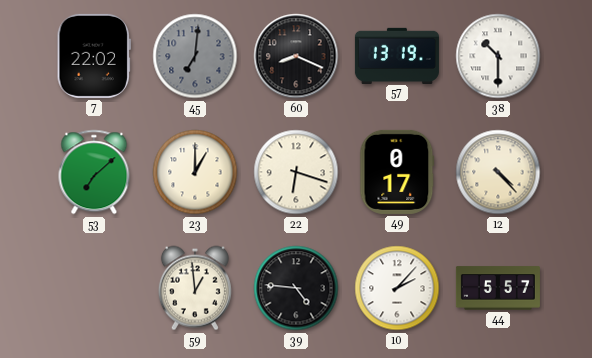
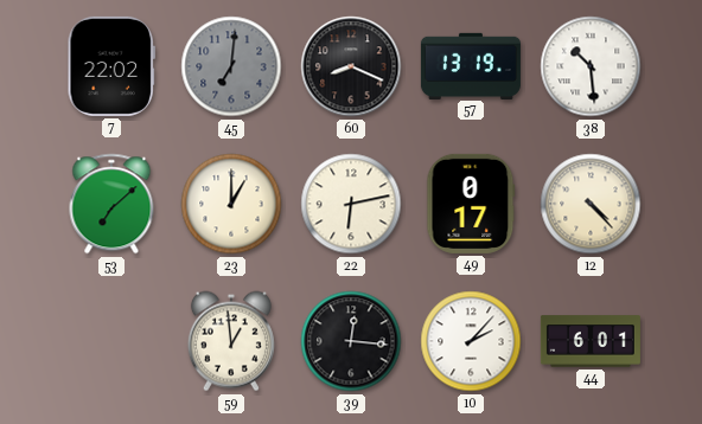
38: 10:30 -> 10:29
22: 6:18 -> 6:13
39: 4:46 -> 12:16
44: 5:57 -> 6:01
